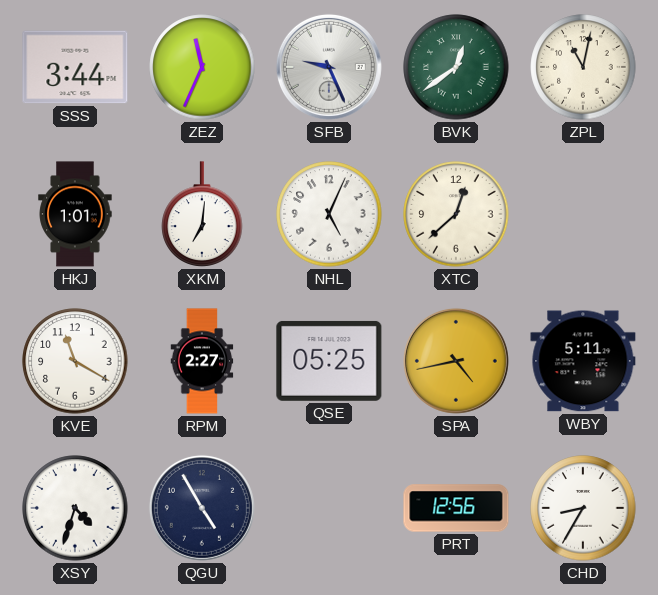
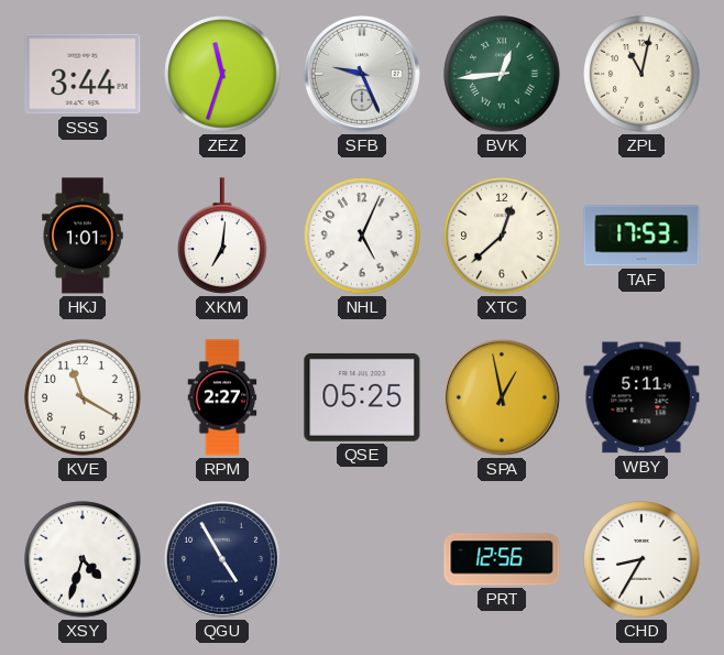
ZEZ: 11:34 -> 11:33
BVK: 12:39 -> 12:44
TAF: none -> 17:53
SPA: 4:43 -> 12:58
